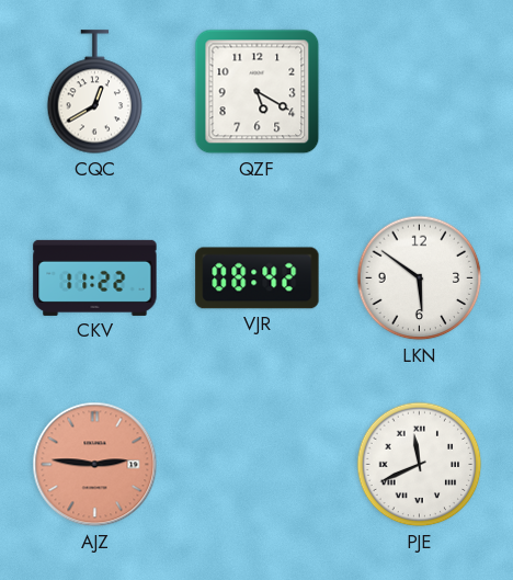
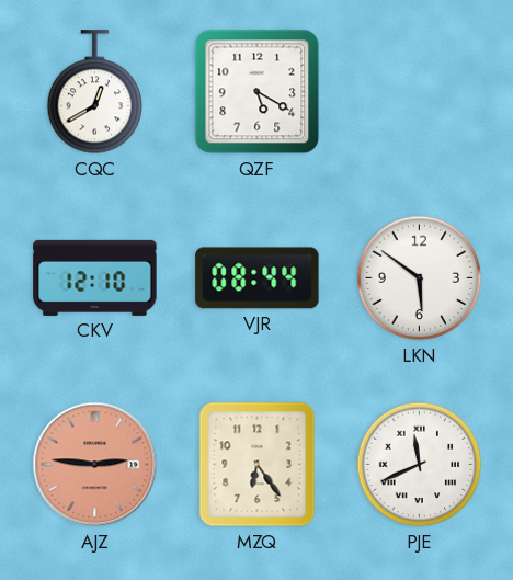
CKV: 11:22 -> 12:10
VJR: 08:42 -> 08:44
MZQ: none -> 6:24
